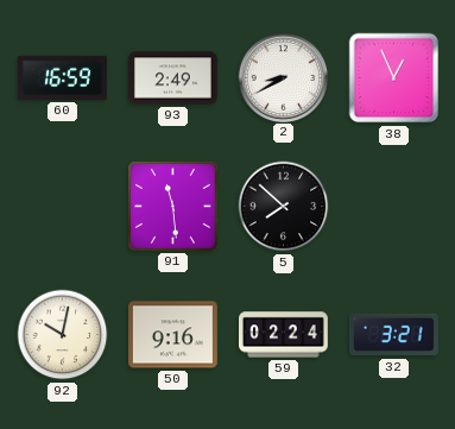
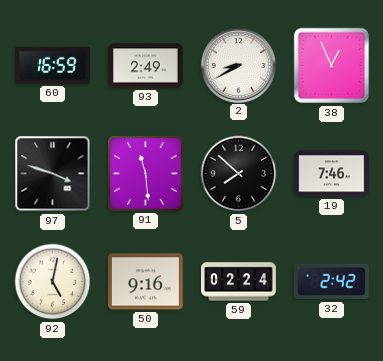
97: none -> 3:48
19: none -> 7:46
92: 10:02 -> 5:02
32: 3:21 -> 2:42
